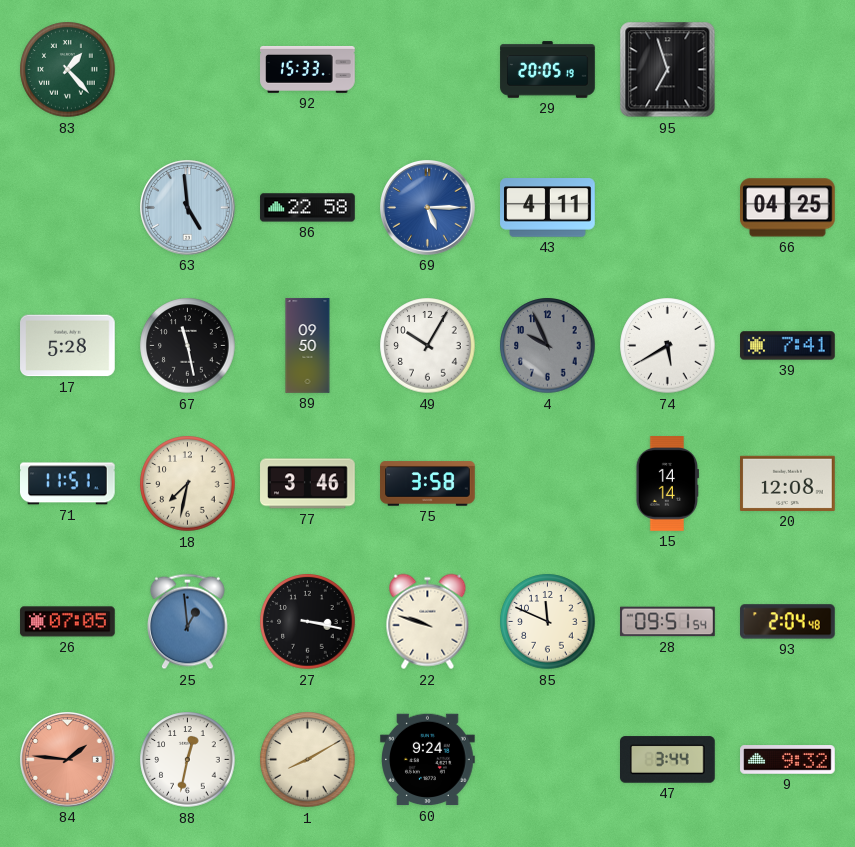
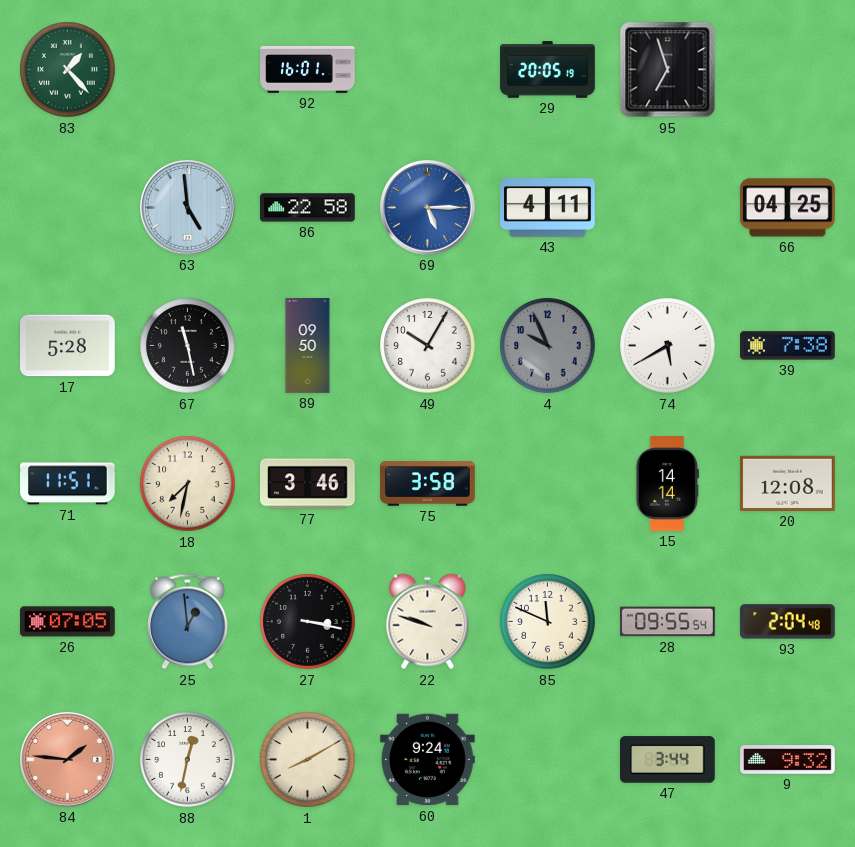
92: 15:33 -> 16:01
39: 7:41 -> 7:38
28: 09:51 -> 09:55
